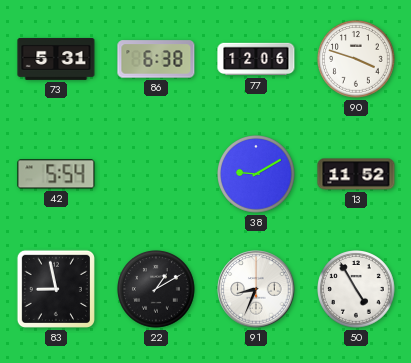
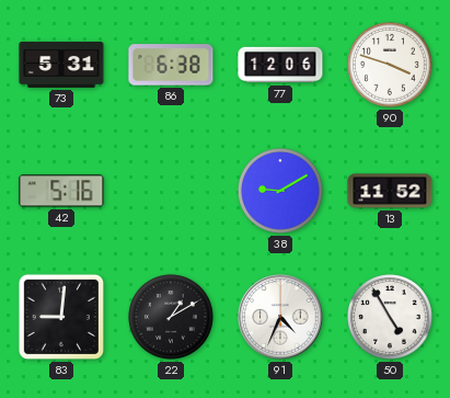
42: 5:54 -> 5:16
83: 8:58 -> 9:01
91: 8:34 -> 4:34
